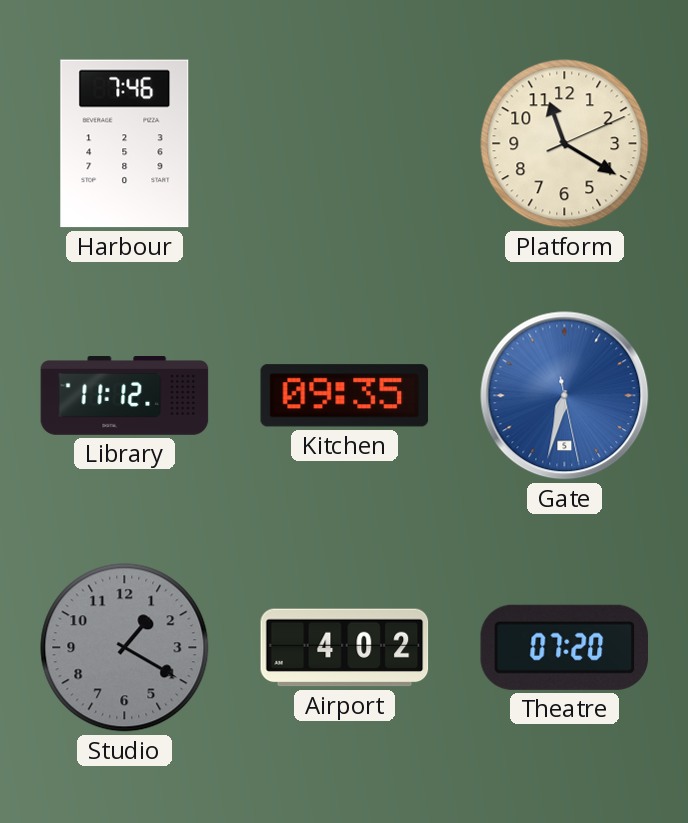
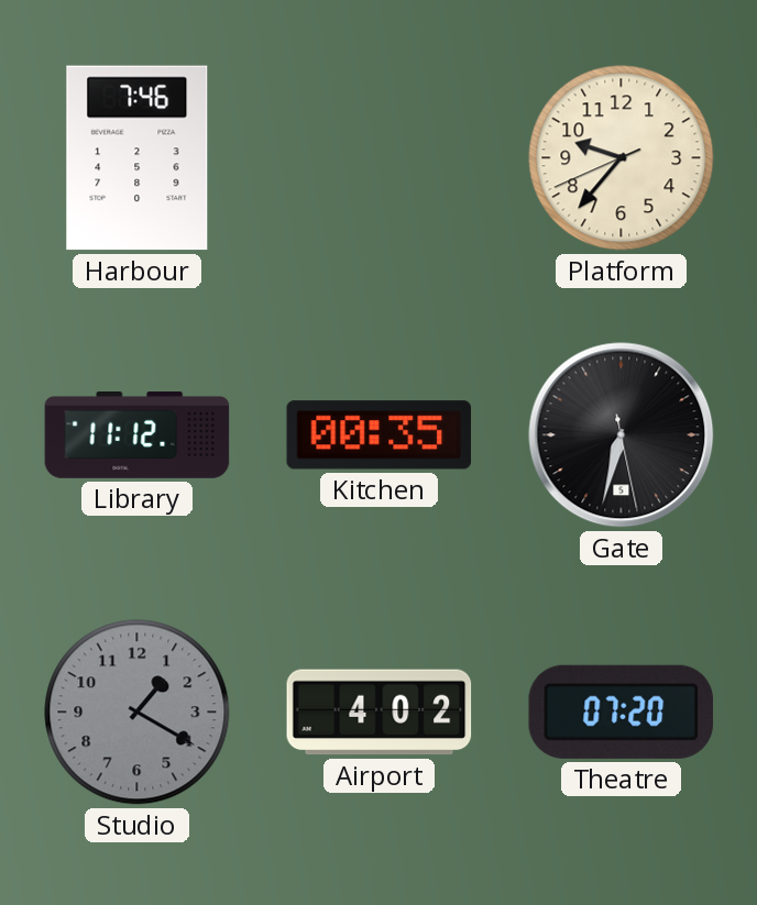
Platform: 11:20 -> 9:36
Kitchen: 09:35 -> 00:35
Gate dial: blue -> black
